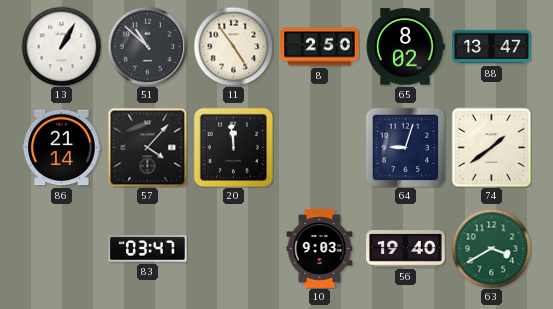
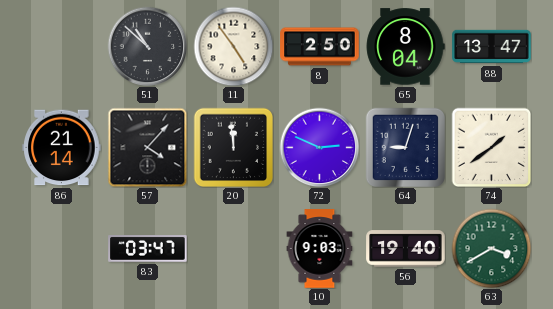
13: 1:05 -> none
65: 8:02 -> 8:04
72: none -> 2:49
